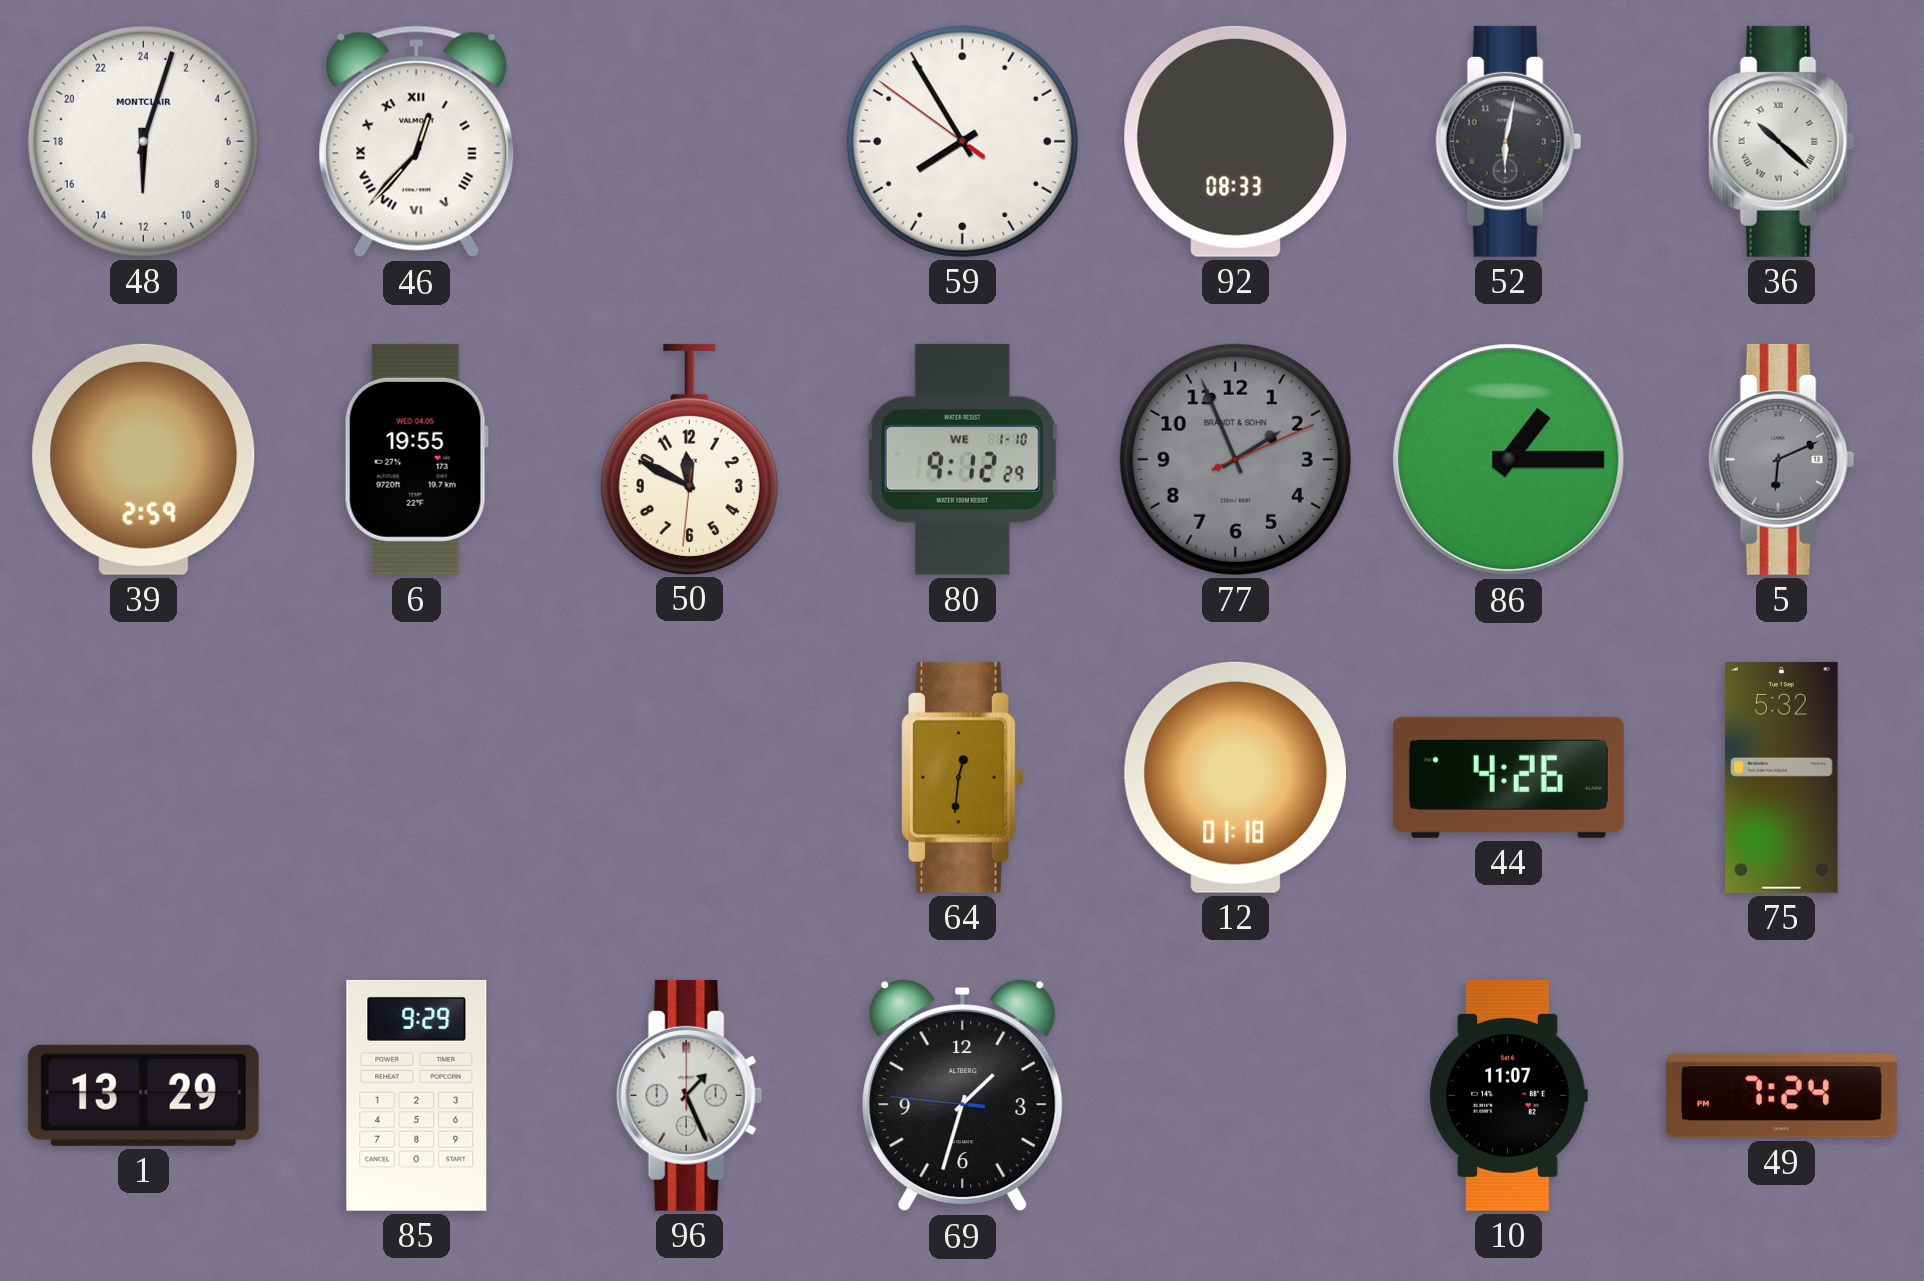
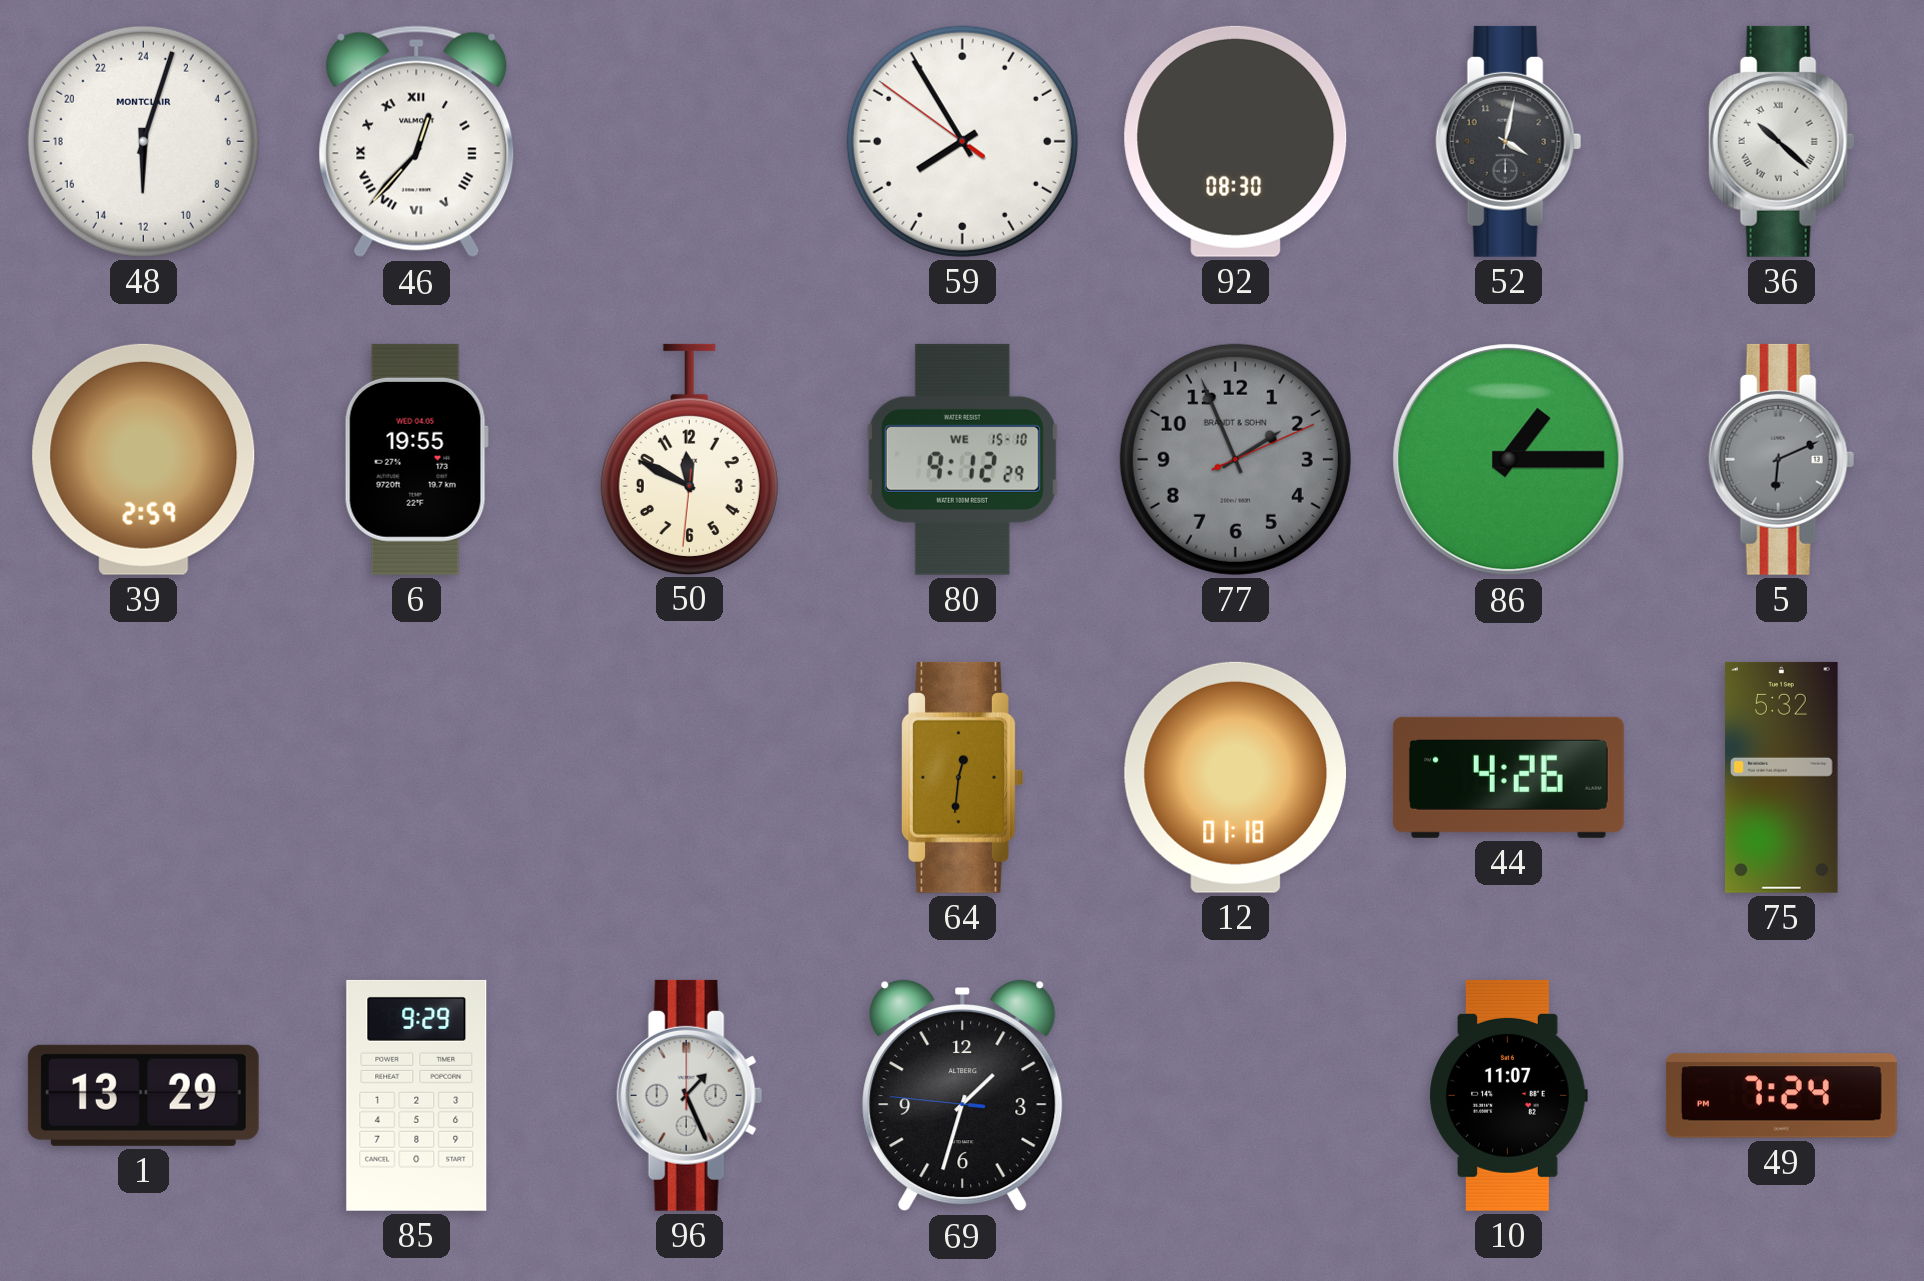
92: 08:33 -> 08:30
52: 6:02 -> 4:02
80 date: WE 1-10 -> WE 15-10
